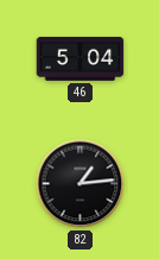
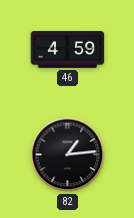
46: 5:04 -> 4:59
